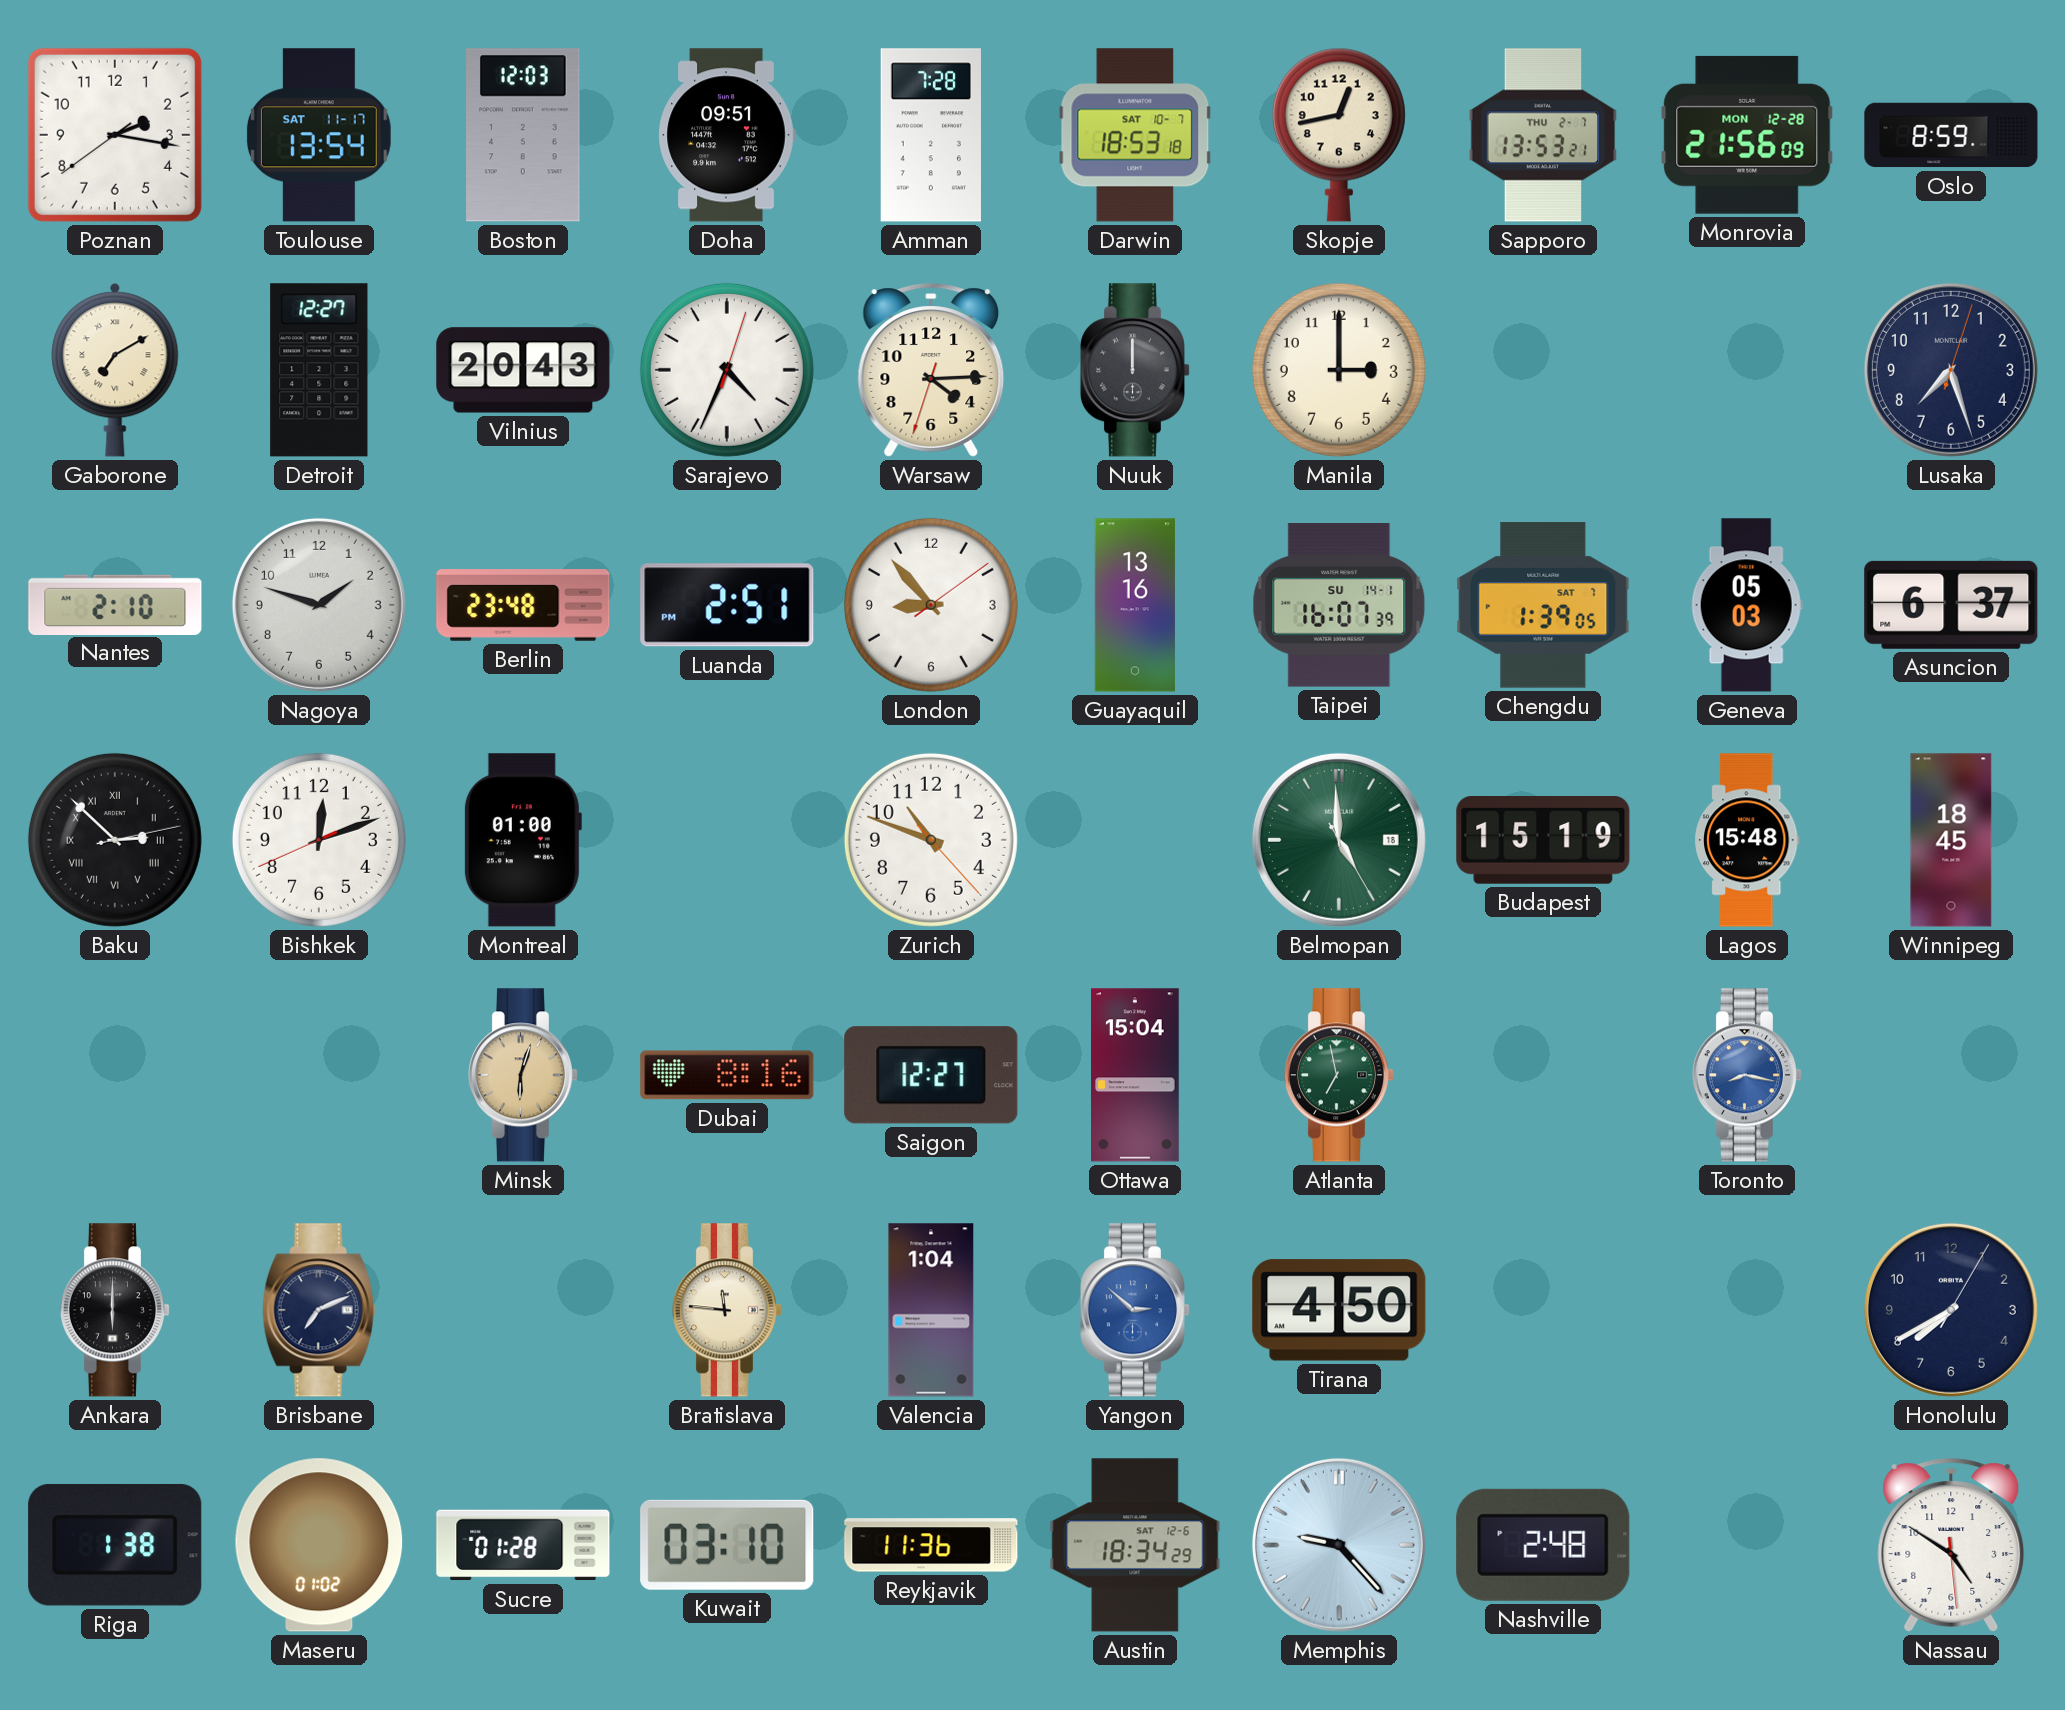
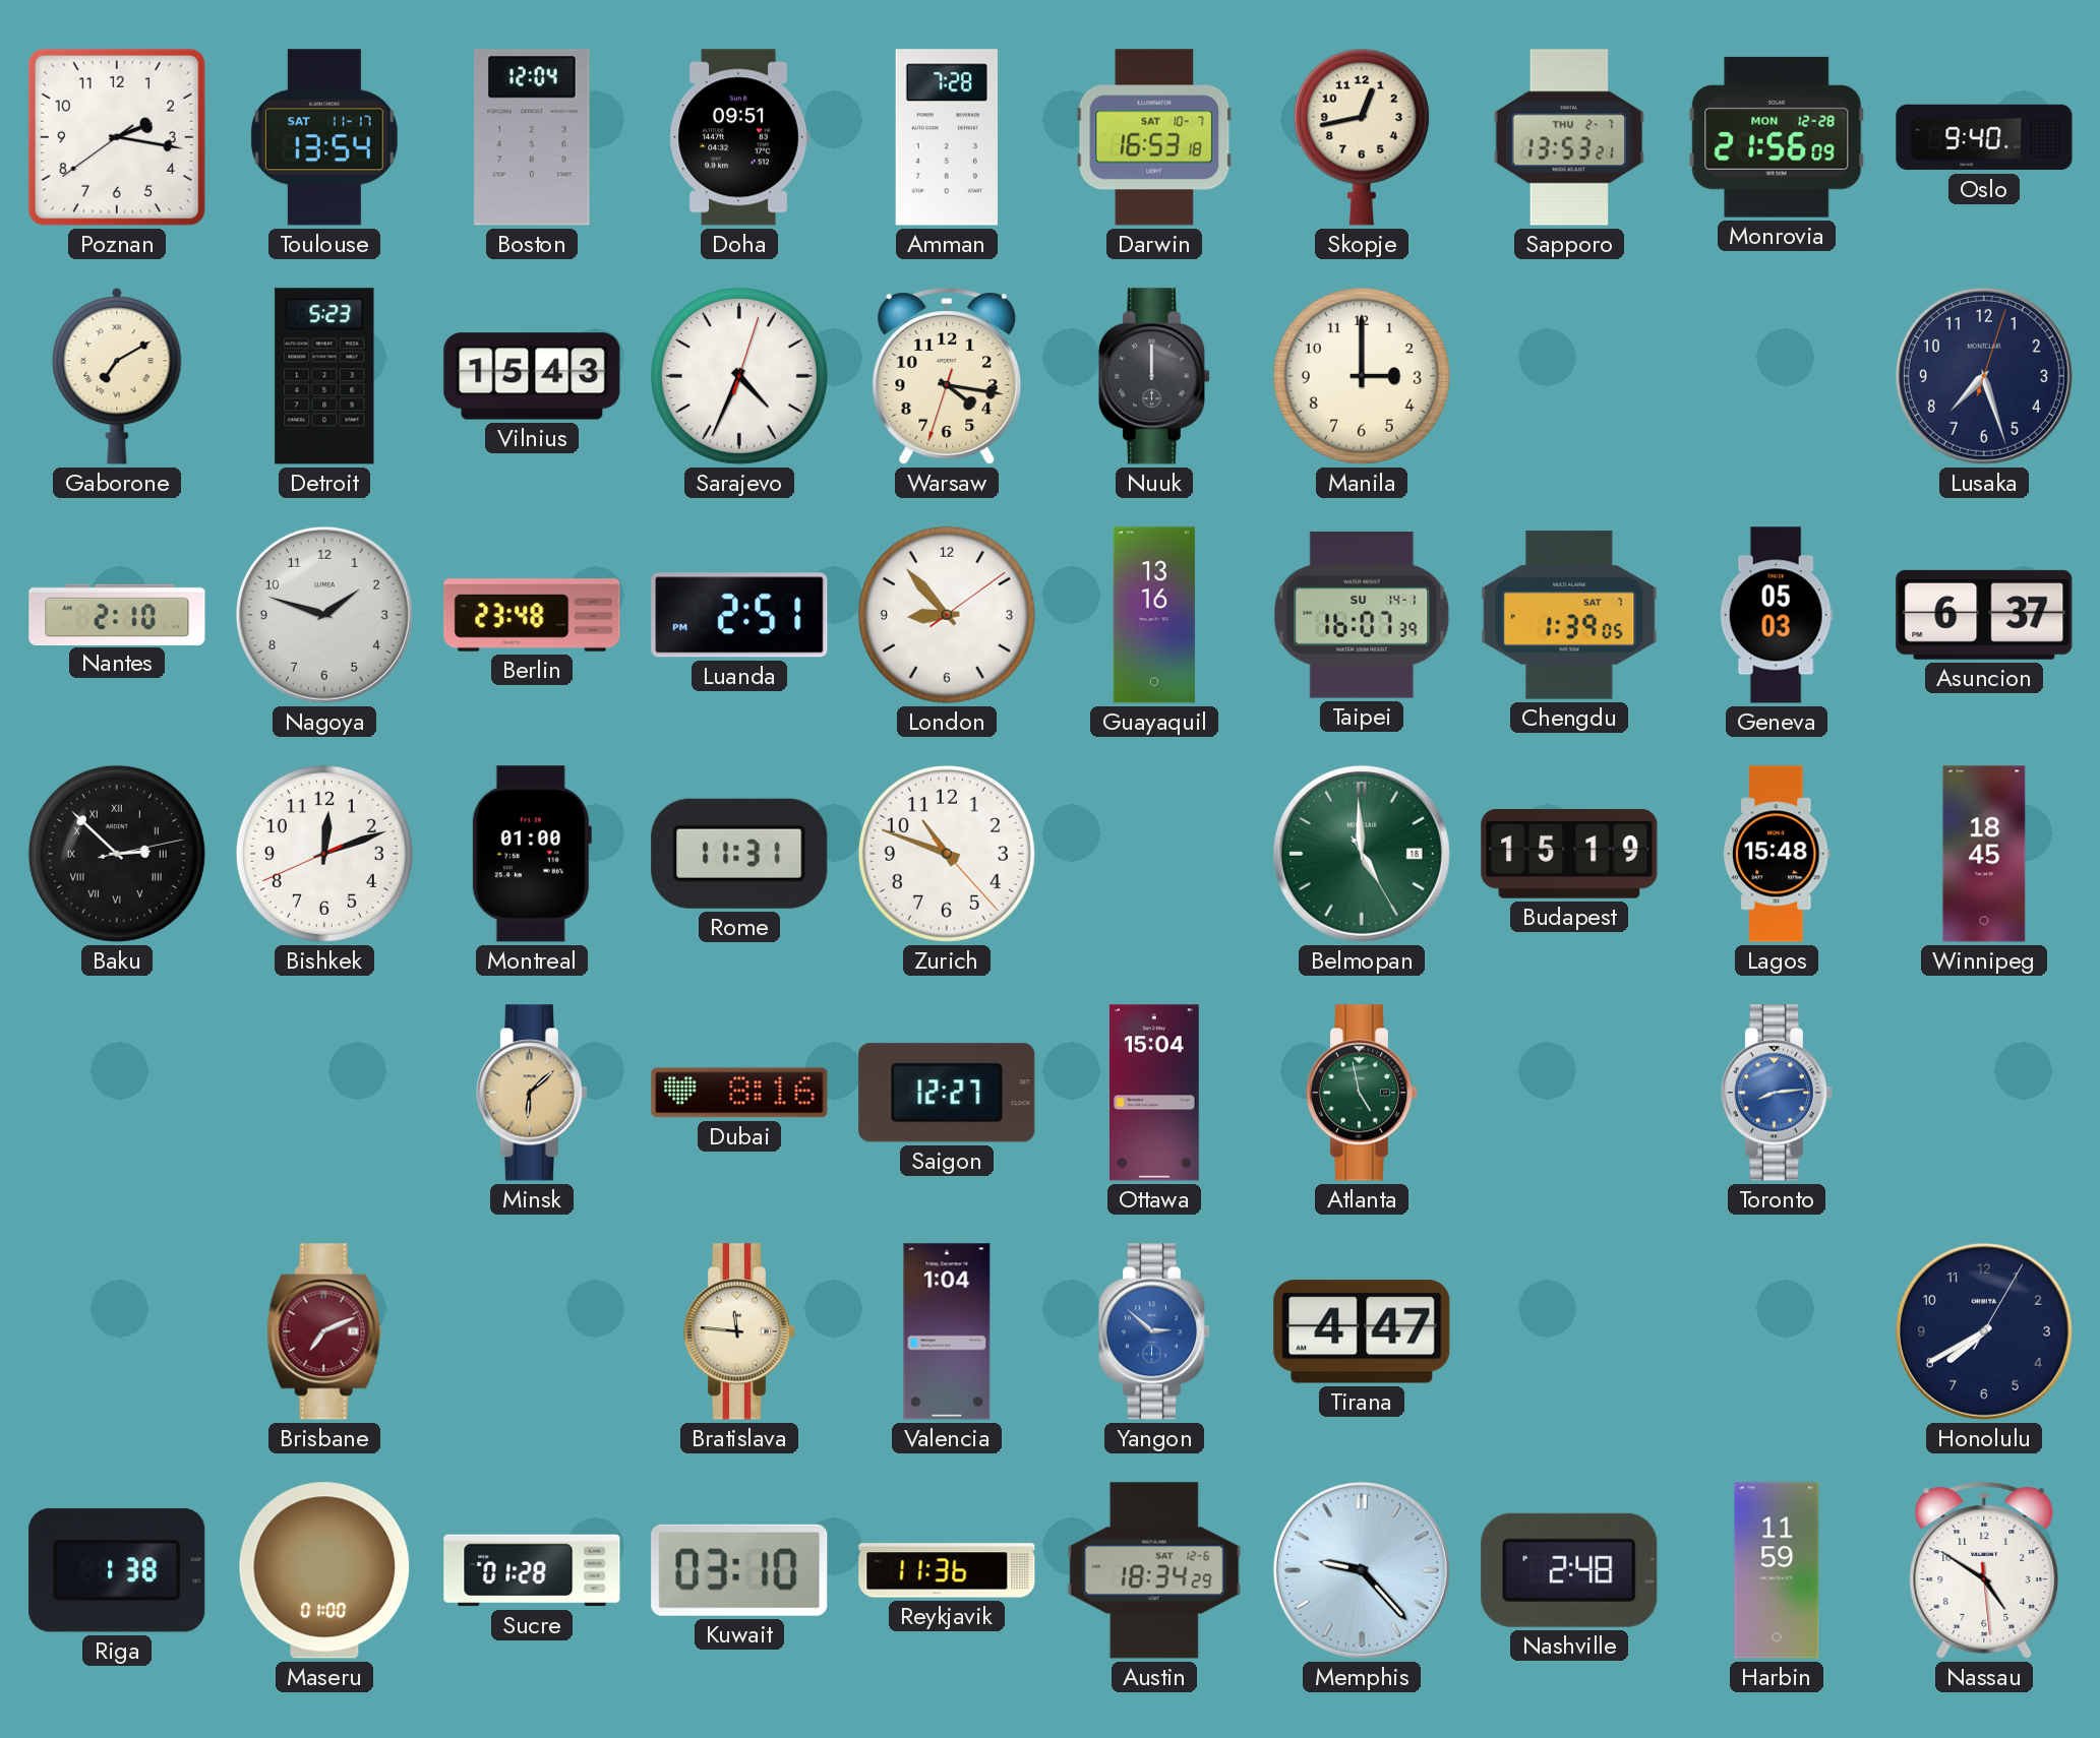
Boston: 12:03 -> 12:04
Darwin: 18:53 -> 16:53
Oslo: 8:59 -> 9:40
Detroit: 12:27 -> 5:23
Vilnius: 20:43 -> 15:43
Warsaw: 4:14 -> 4:16
Rome: none -> 11:31
Minsk: 6:03 -> 6:08
Atlanta: 6:58 -> 4:58
Toronto: 8:17 -> 8:14
Ankara: 6:00 -> none
Brisbane dial: navy -> burgundy
Tirana: 4:50 -> 4:47
Maseru: 01:02 -> 01:00
Harbin: none -> 11:59
